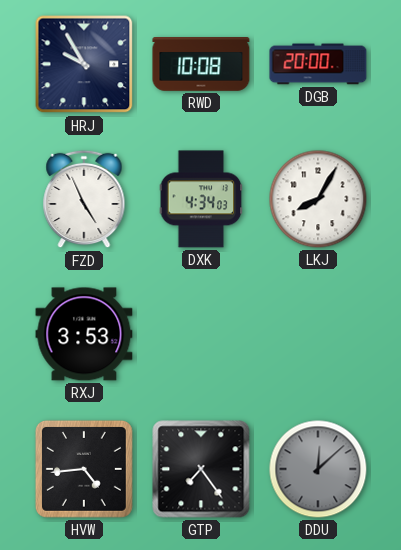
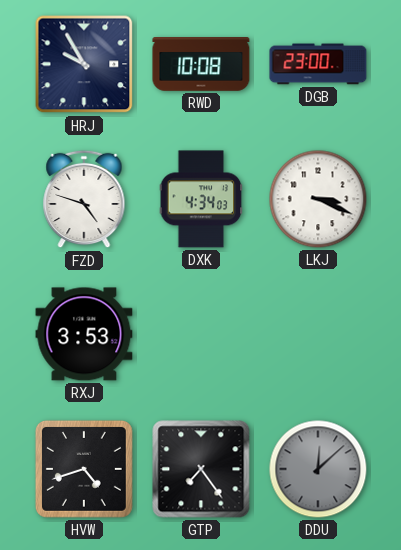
DGB: 20:00 -> 23:00
FZD: 4:56 -> 4:48
LKJ: 8:05 -> 3:19
HVW: 4:44 -> 4:42
